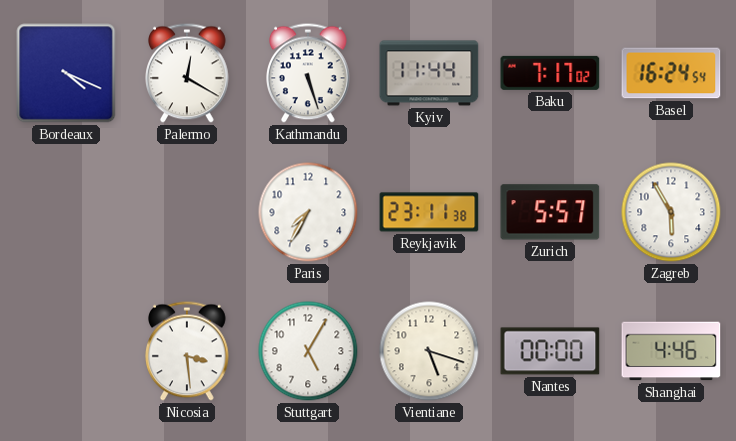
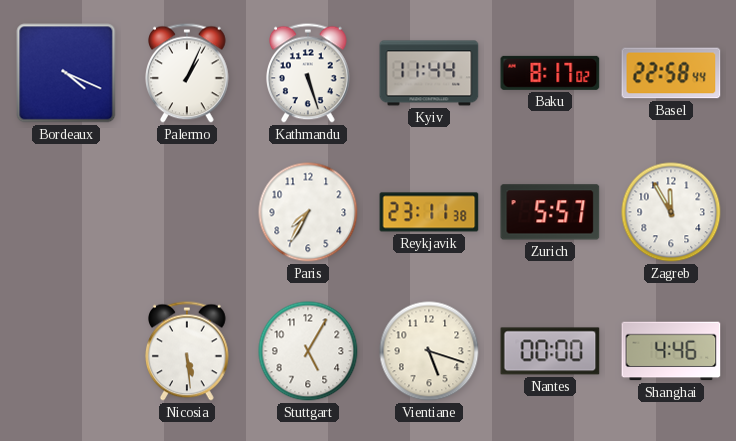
Palermo: 12:20 -> 1:04
Baku: 7:17 -> 8:17
Basel: 16:24 -> 22:58
Zagreb: 5:55 -> 11:55
Nicosia: 3:29 -> 5:29
